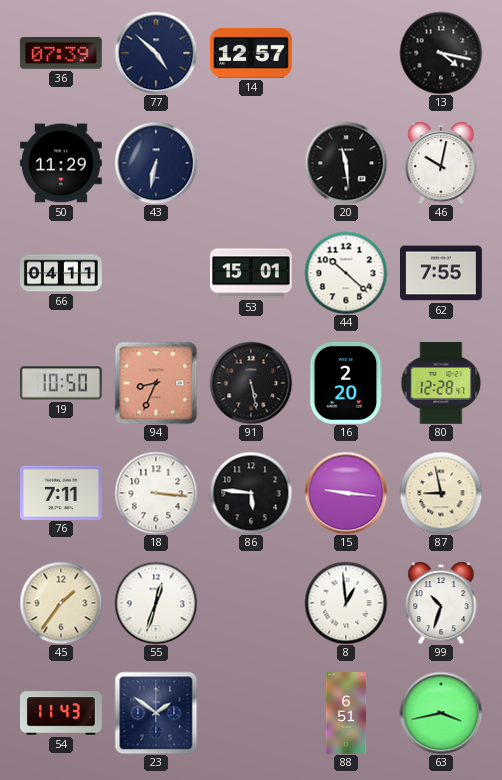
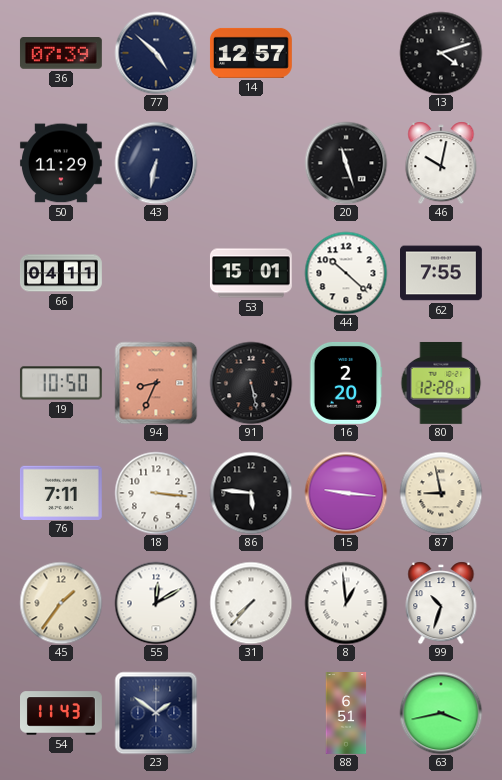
13: 4:17 -> 4:12
20: 11:29 -> 11:27
55: 12:33 -> 12:10
31: none -> 7:37
